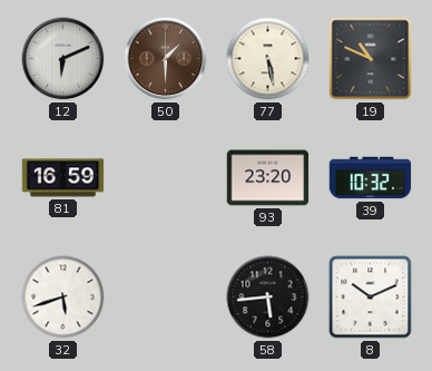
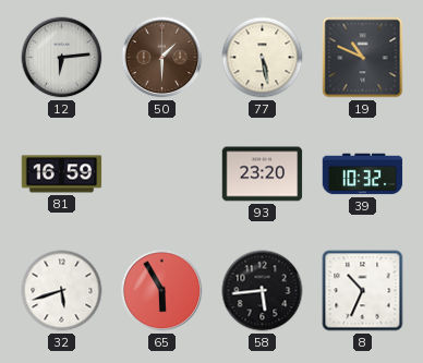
12: 6:11 -> 6:14
65: none -> 5:55
8: 10:11 -> 10:34
